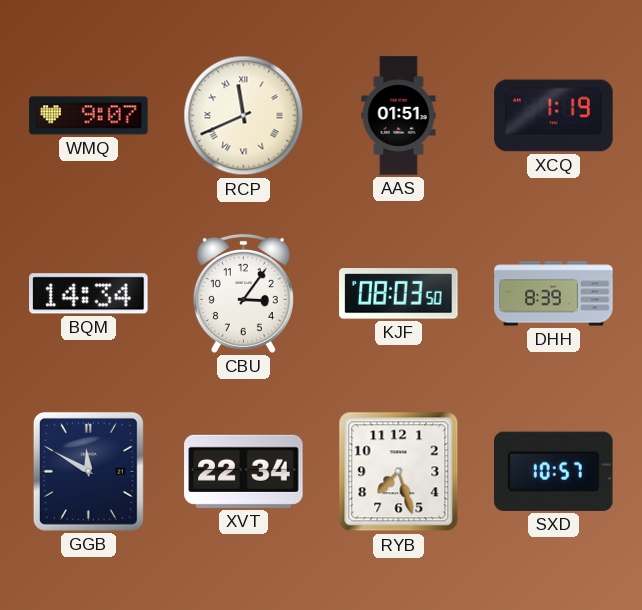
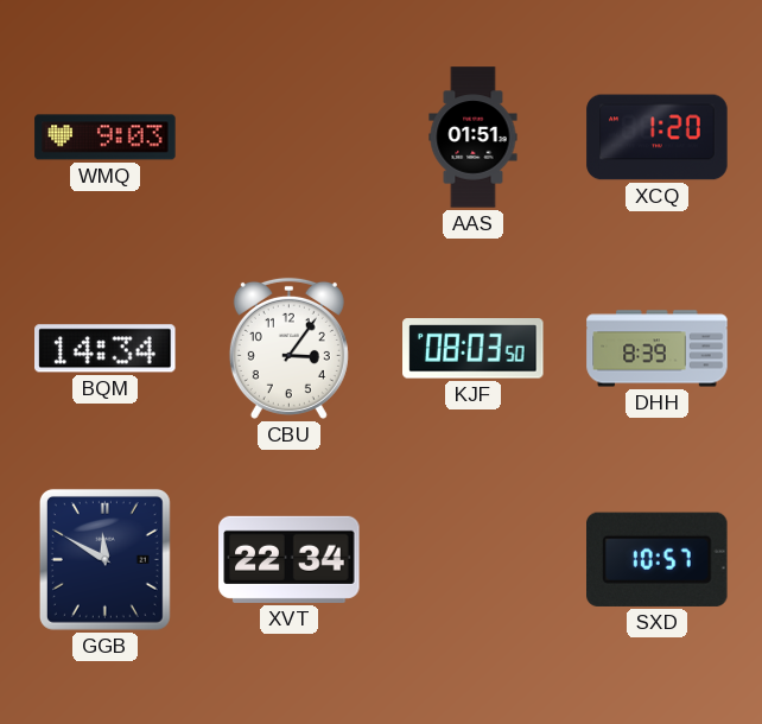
WMQ: 9:07 -> 9:03
RCP: 11:41 -> none
XCQ: 1:19 -> 1:20
RYB: 7:27 -> none
